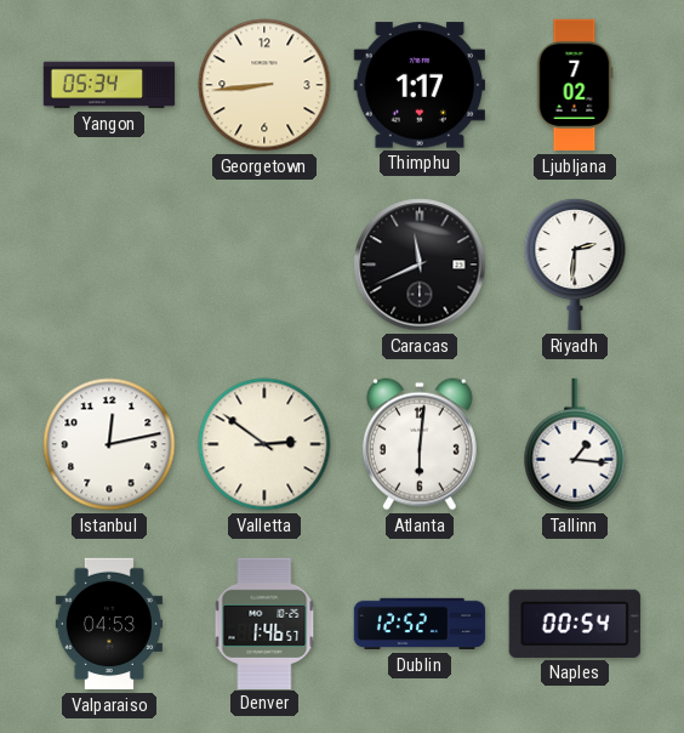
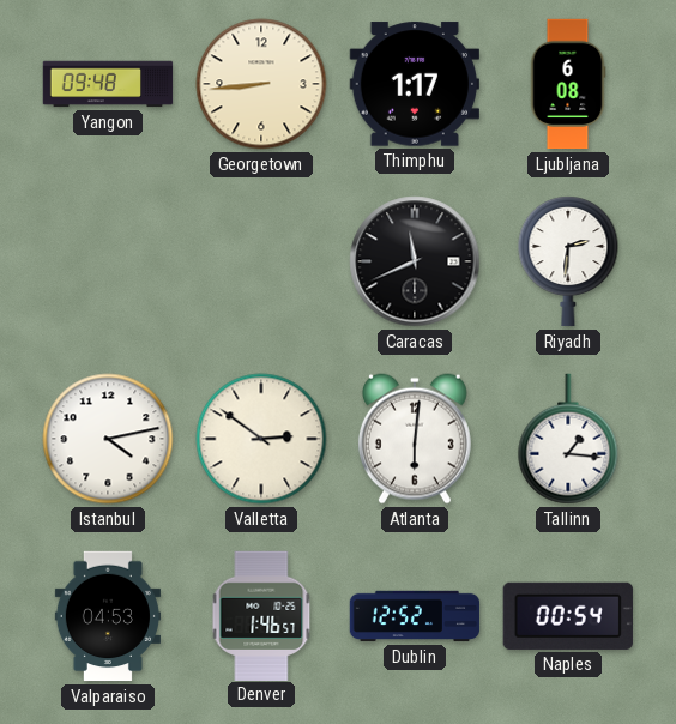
Yangon: 05:34 -> 09:48
Ljubljana: 7:02 -> 6:08
Istanbul: 12:13 -> 4:13
